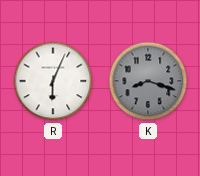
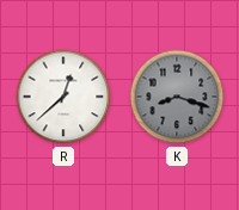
R: 6:04 -> 12:38
